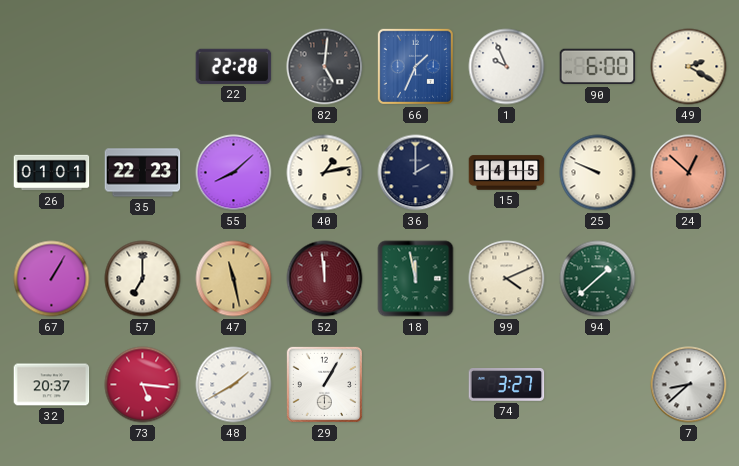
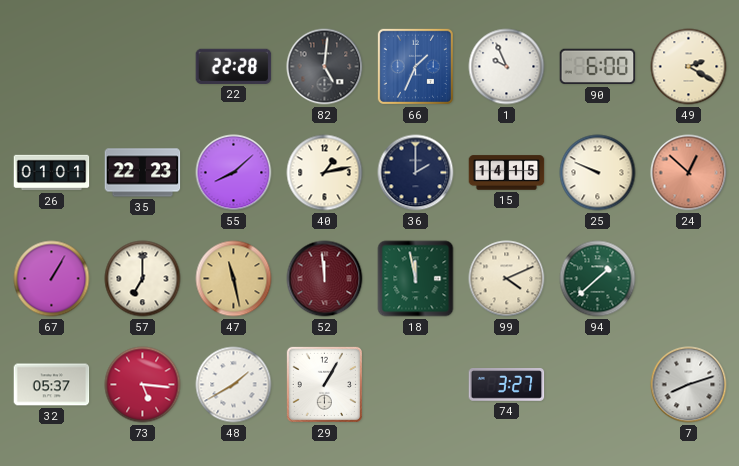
32: 20:37 -> 05:37
7: 8:38 -> 8:12
